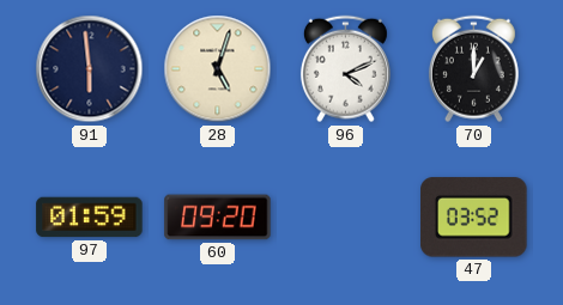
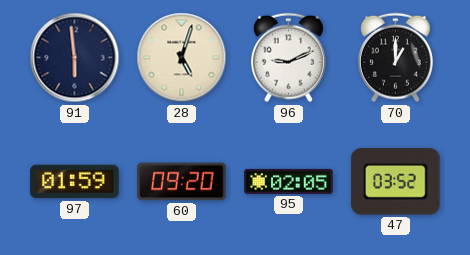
96: 4:11 -> 9:11
95: none -> 02:05
